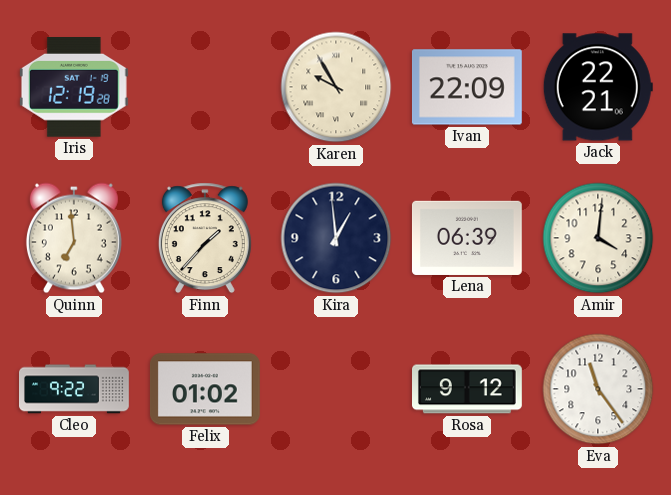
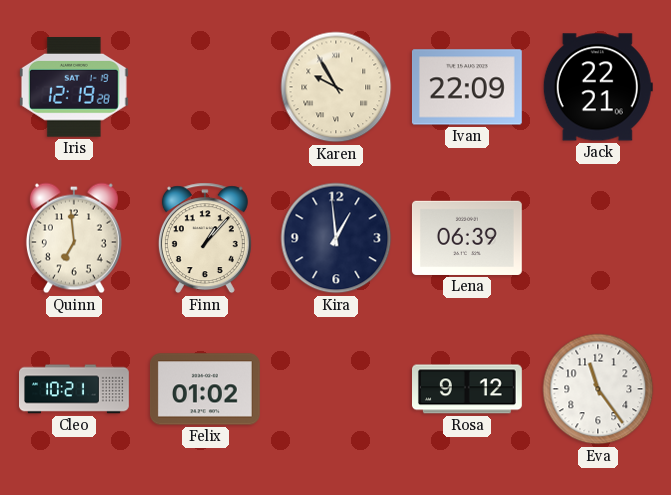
Finn: 1:37 -> 1:07
Amir: 4:01 -> none
Cleo: 9:22 -> 10:21
